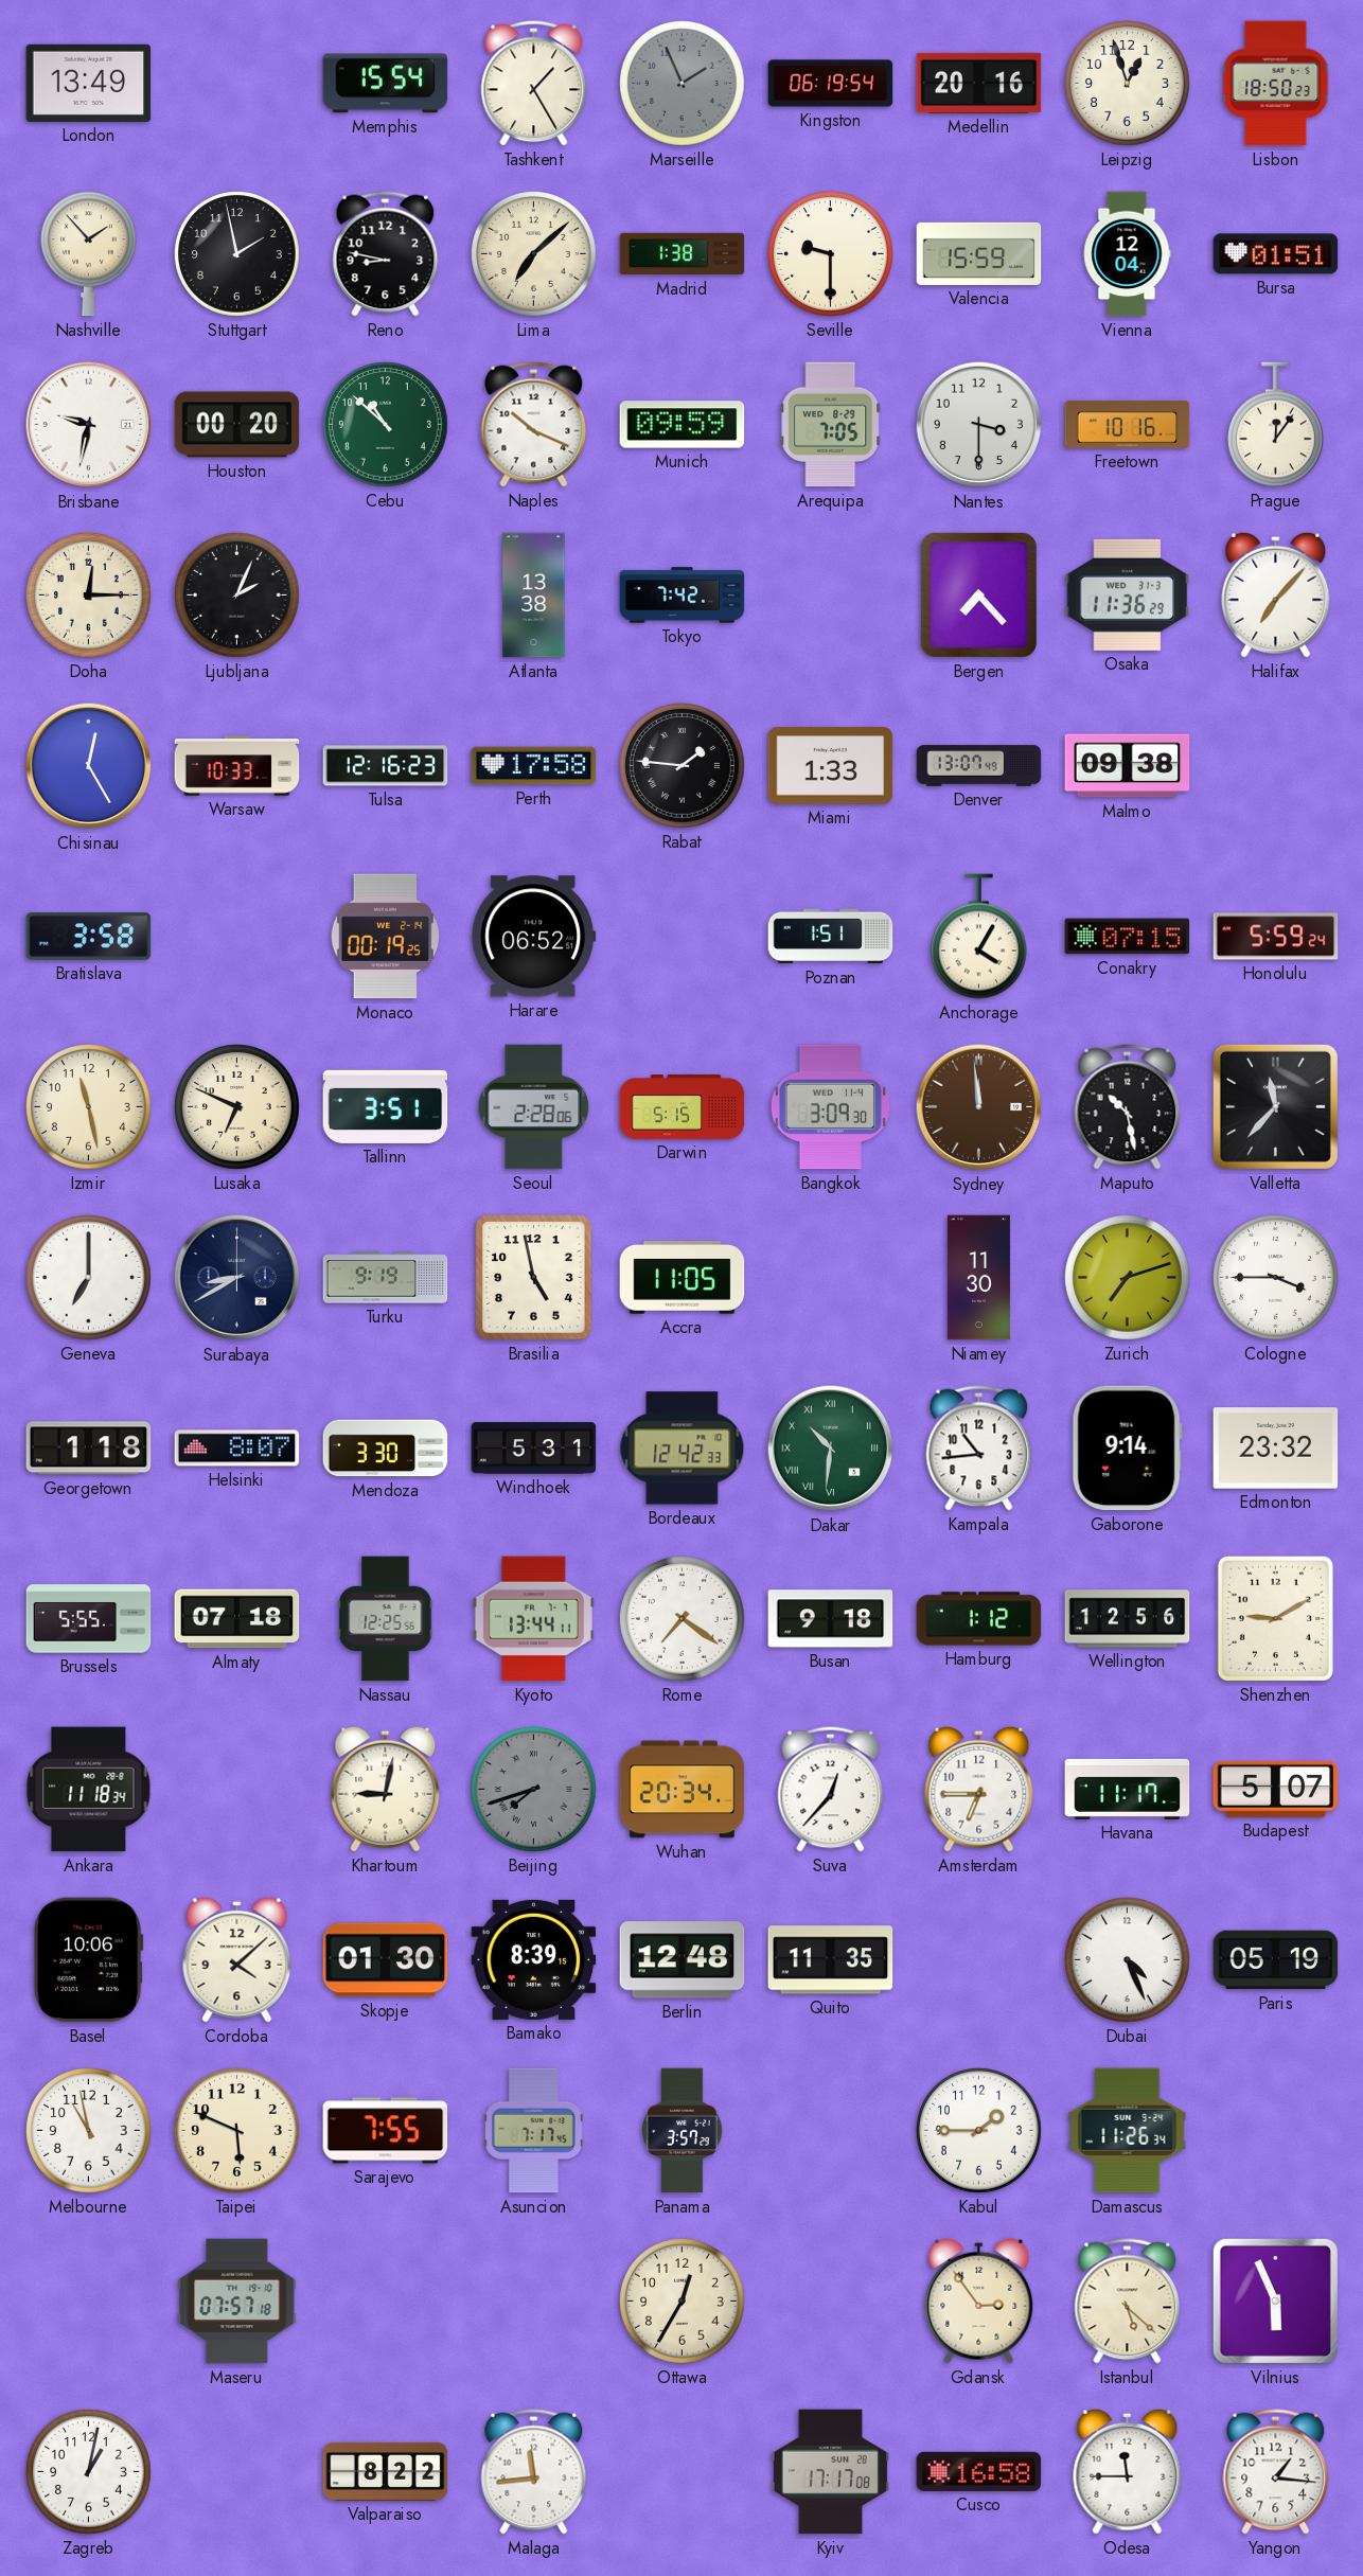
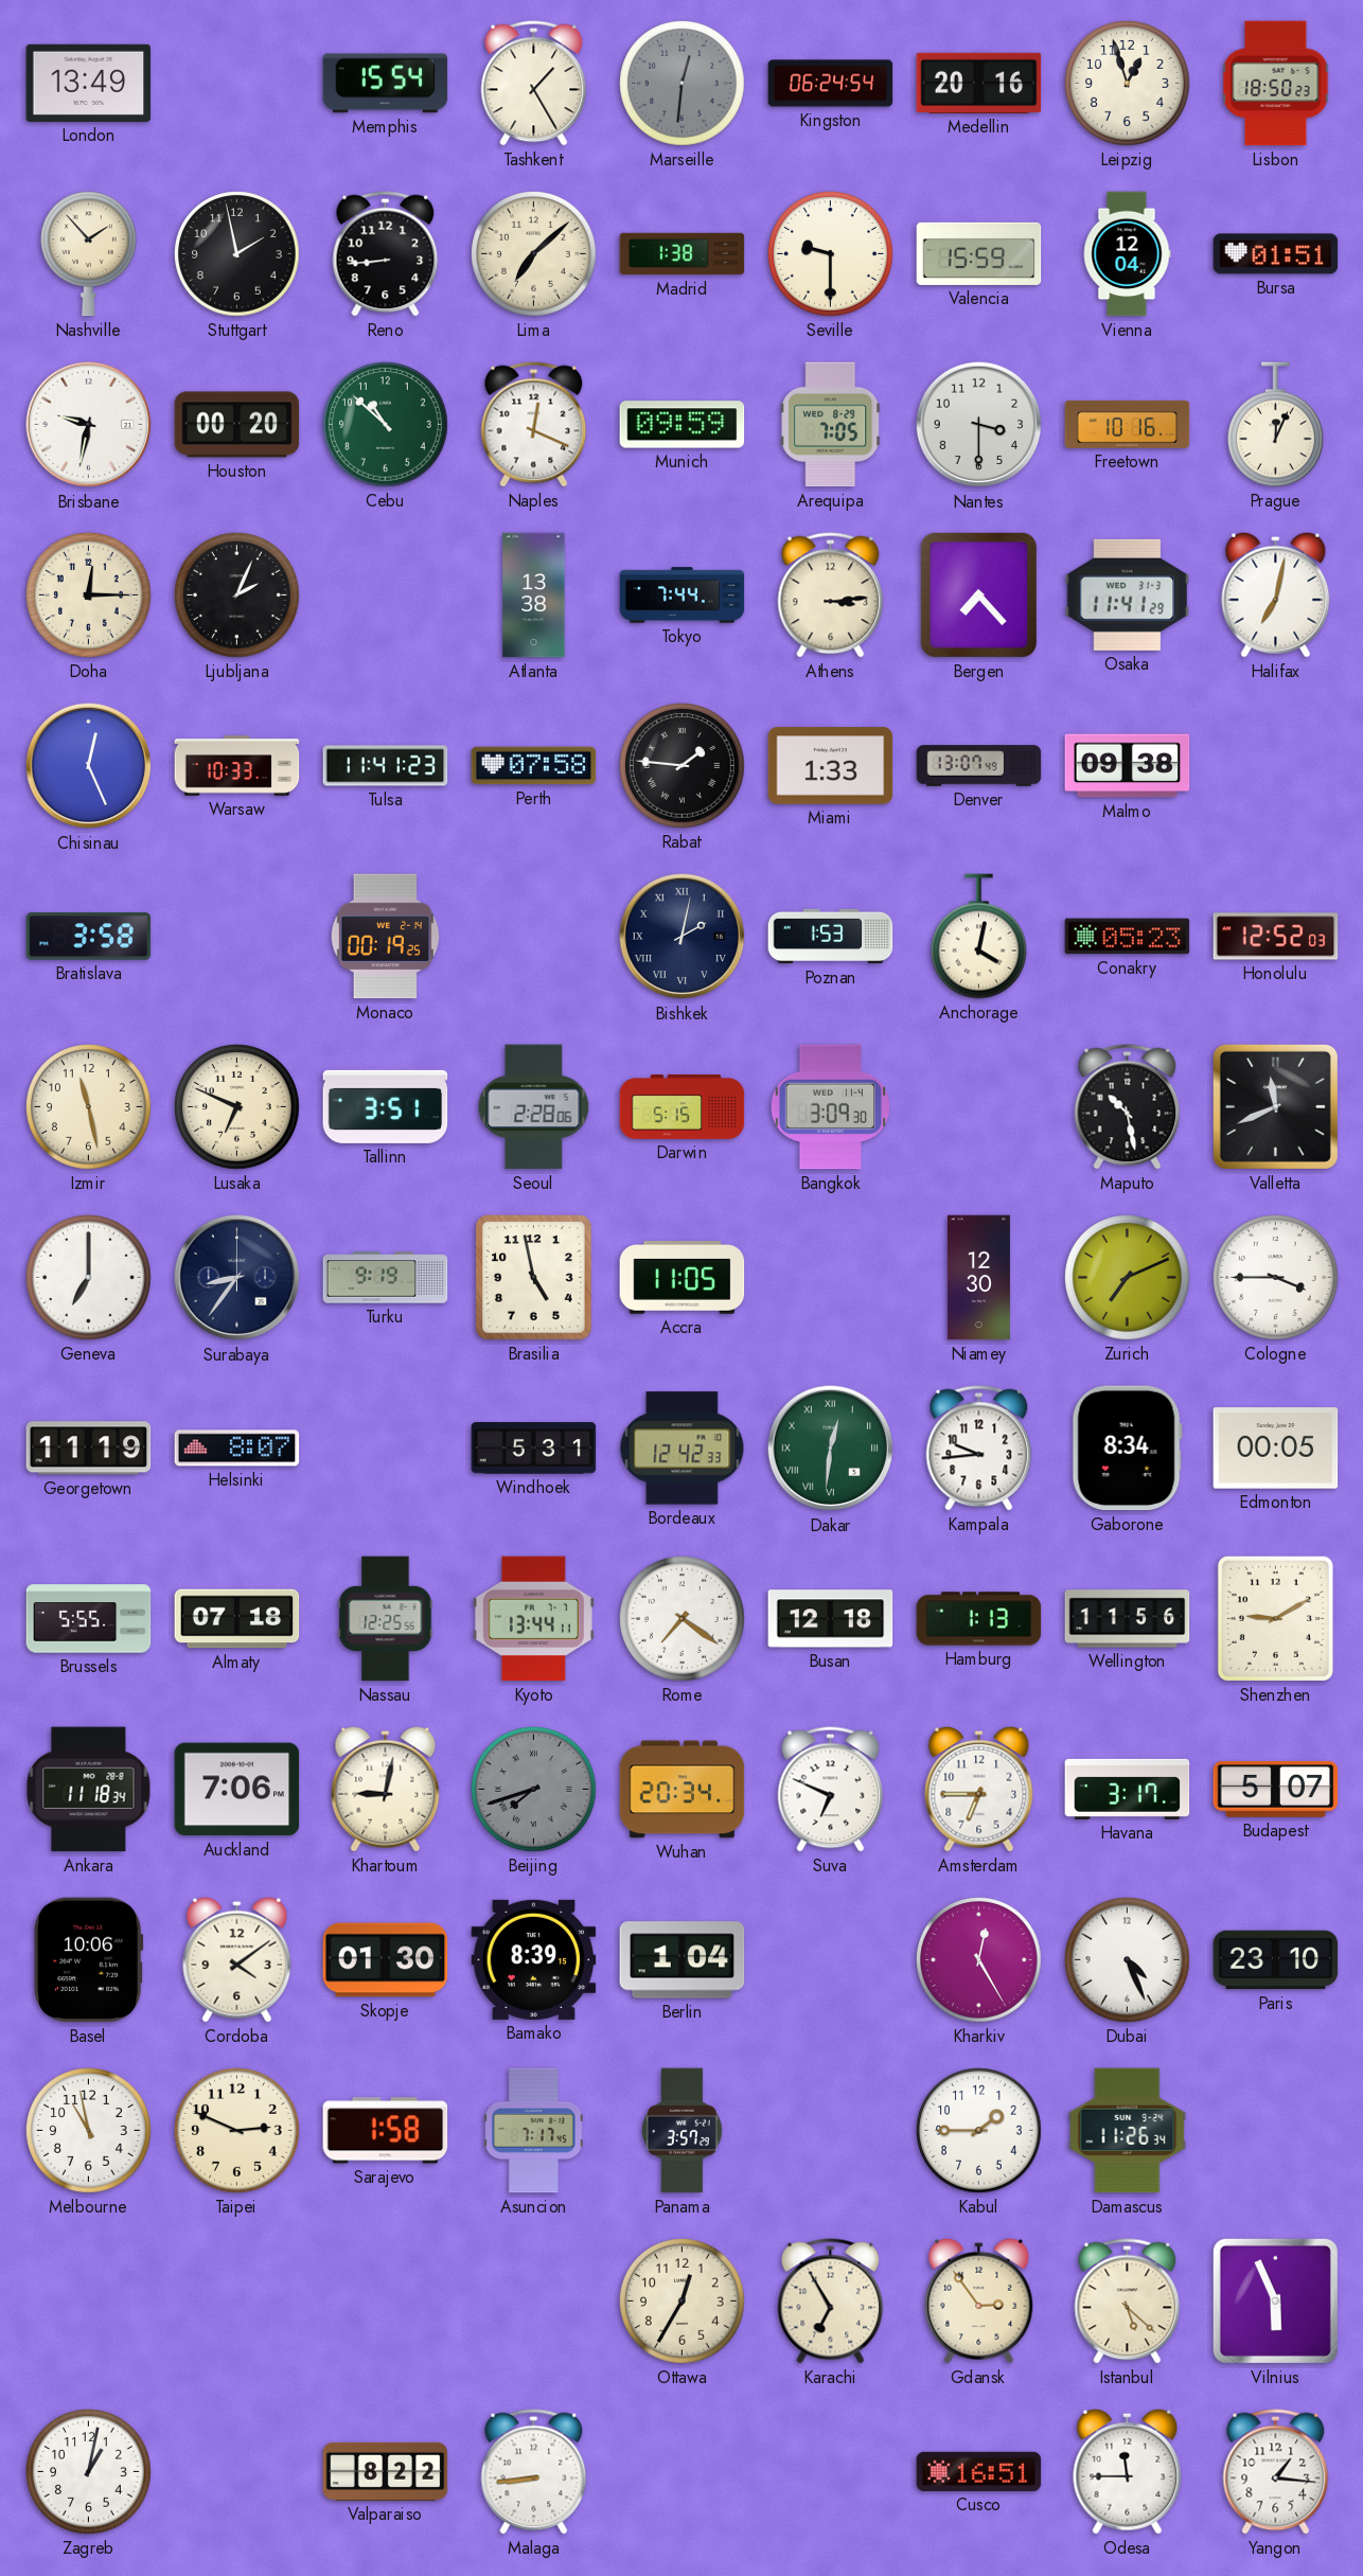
Marseille: 1:56 -> 12:31
Kingston: 06:19 -> 06:24
Reno: 8:47 -> 8:44
Naples: 10:19 -> 12:19
Prague: 12:06 -> 12:04
Tokyo: 7:42 -> 7:44
Athens: none -> 3:14
Osaka: 11:36 -> 11:41
Halifax: 7:07 -> 7:02
Chisinau: 12:25 -> 12:26
Tulsa: 12:16 -> 11:41
Perth: 17:58 -> 07:58
Harare: 06:52 -> none
Bishkek: none -> 2:02
Poznan: 1:51 -> 1:53
Anchorage: 4:05 -> 4:02
Conakry: 07:15 -> 05:23
Honolulu: 5:59 -> 12:52
Sydney: 11:59 -> none
Valletta: 11:37 -> 11:41
Surabaya: 8:40 -> 8:36
Niamey: 11:30 -> 12:30
Zurich: 7:12 -> 7:11
Georgetown: 1:18 -> 11:19
Mendoza: 3:30 -> none
Dakar: 10:31 -> 12:31
Kampala: 10:44 -> 9:44
Gaborone: 9:14 -> 8:34
Edmonton: 23:32 -> 00:05
Busan: 9:18 -> 12:18
Hamburg: 1:12 -> 1:13
Wellington: 12:56 -> 11:56
Auckland: none -> 7:06
Suva: 12:37 -> 6:49
Havana: 11:17 -> 3:17
Cordoba: 4:08 -> 4:09
Berlin: 12:48 -> 1:04
Quito: 11:35 -> none
Kharkiv: none -> 12:25
Paris: 05:19 -> 23:10
Taipei: 5:49 -> 2:49
Sarajevo: 7:55 -> 1:58
Maseru: 07:57 -> none
Karachi: none -> 6:55
Malaga: 11:44 -> 8:44
Kyiv: 17:17 -> none
Cusco: 16:58 -> 16:51
